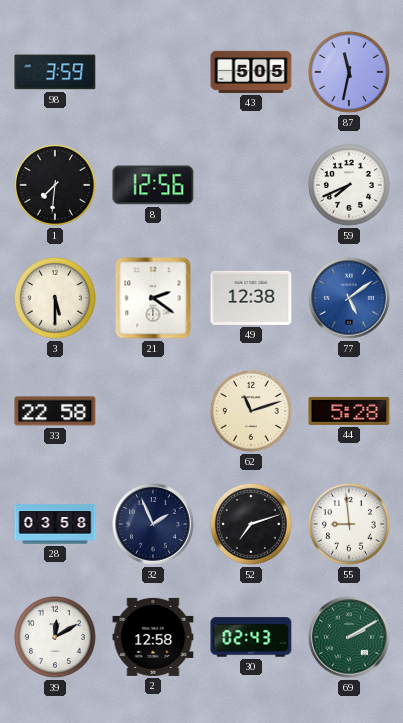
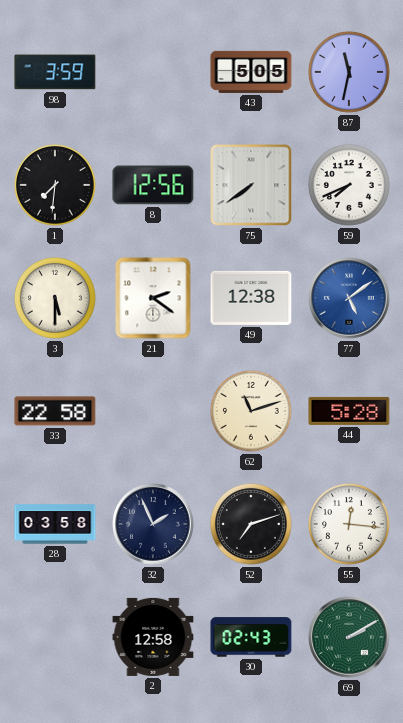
75: none -> 7:39
55: 8:59 -> 12:16
39: 12:10 -> none
